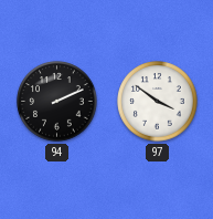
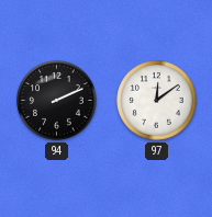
97: 3:51 -> 12:09
